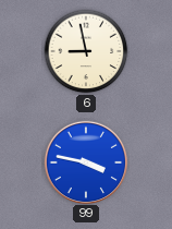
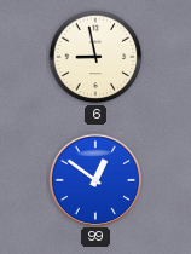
99: 3:47 -> 12:51
